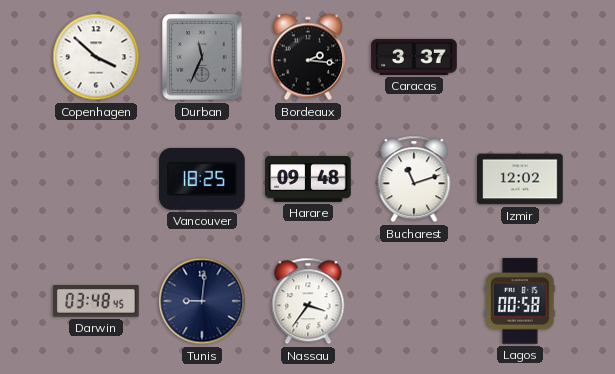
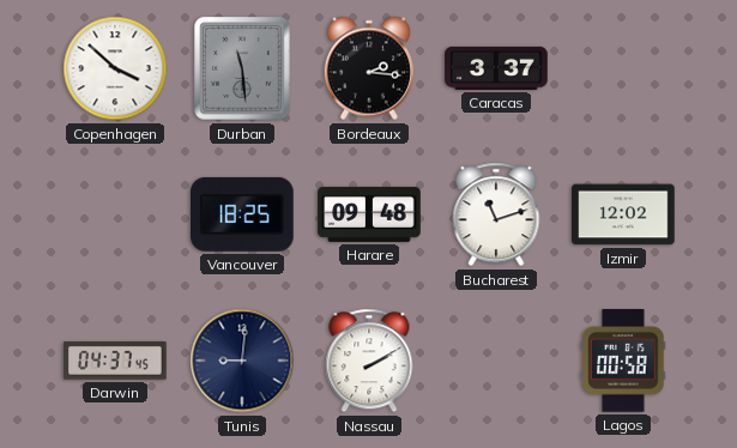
Durban: 11:34 -> 11:29
Darwin: 03:48 -> 04:37
Nassau: 3:36 -> 2:10
